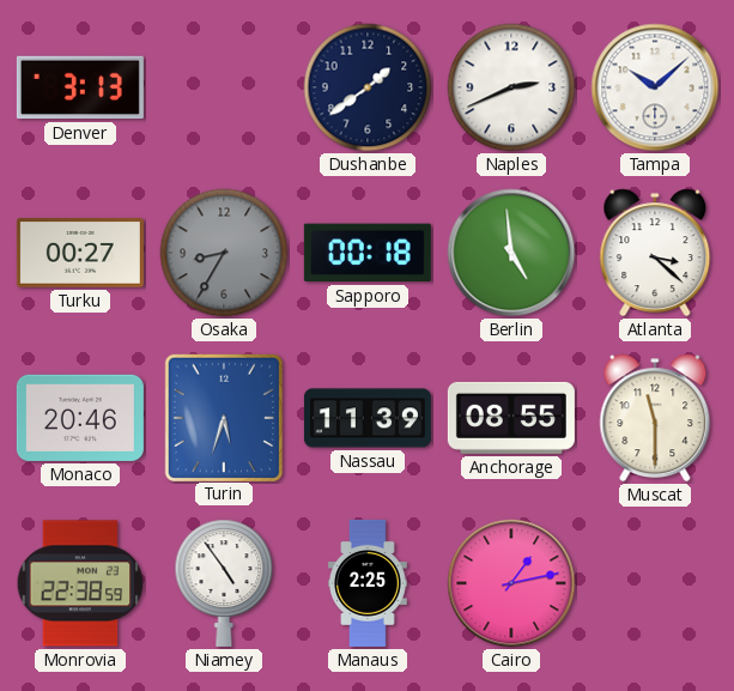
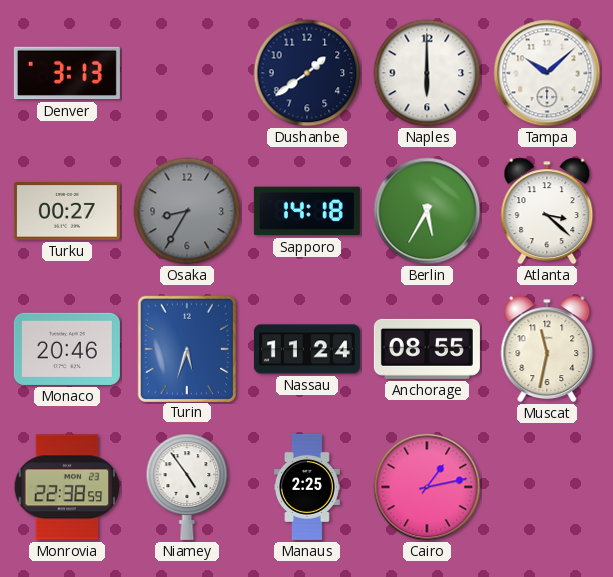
Naples: 2:41 -> 6:00
Sapporo: 00:18 -> 14:18
Berlin: 4:59 -> 5:35
Nassau: 11:39 -> 11:24
Muscat: 11:30 -> 11:32
